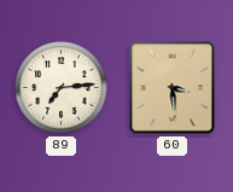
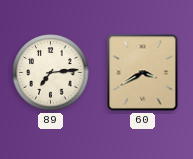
60: 3:29 -> 3:40
